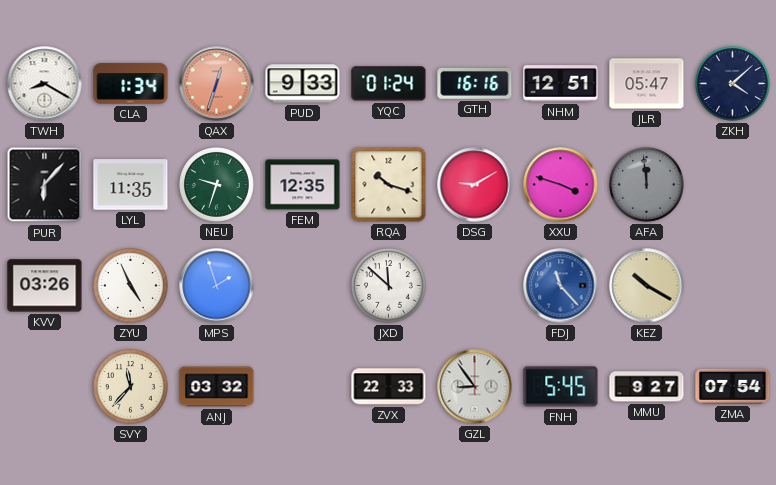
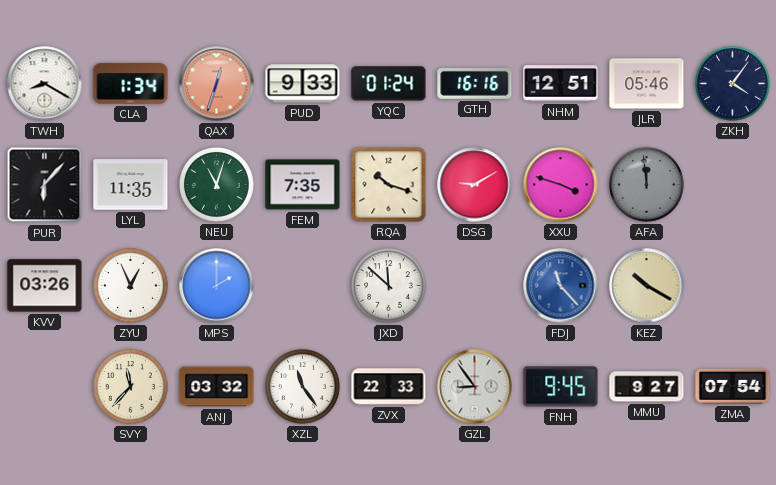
JLR: 05:47 -> 05:46
ZKH: 4:08 -> 4:06
NEU: 9:33 -> 11:03
FEM: 12:35 -> 7:35
ZYU: 4:56 -> 12:56
MPS: 1:57 -> 2:00
XZL: none -> 11:24
FNH: 5:45 -> 9:45
